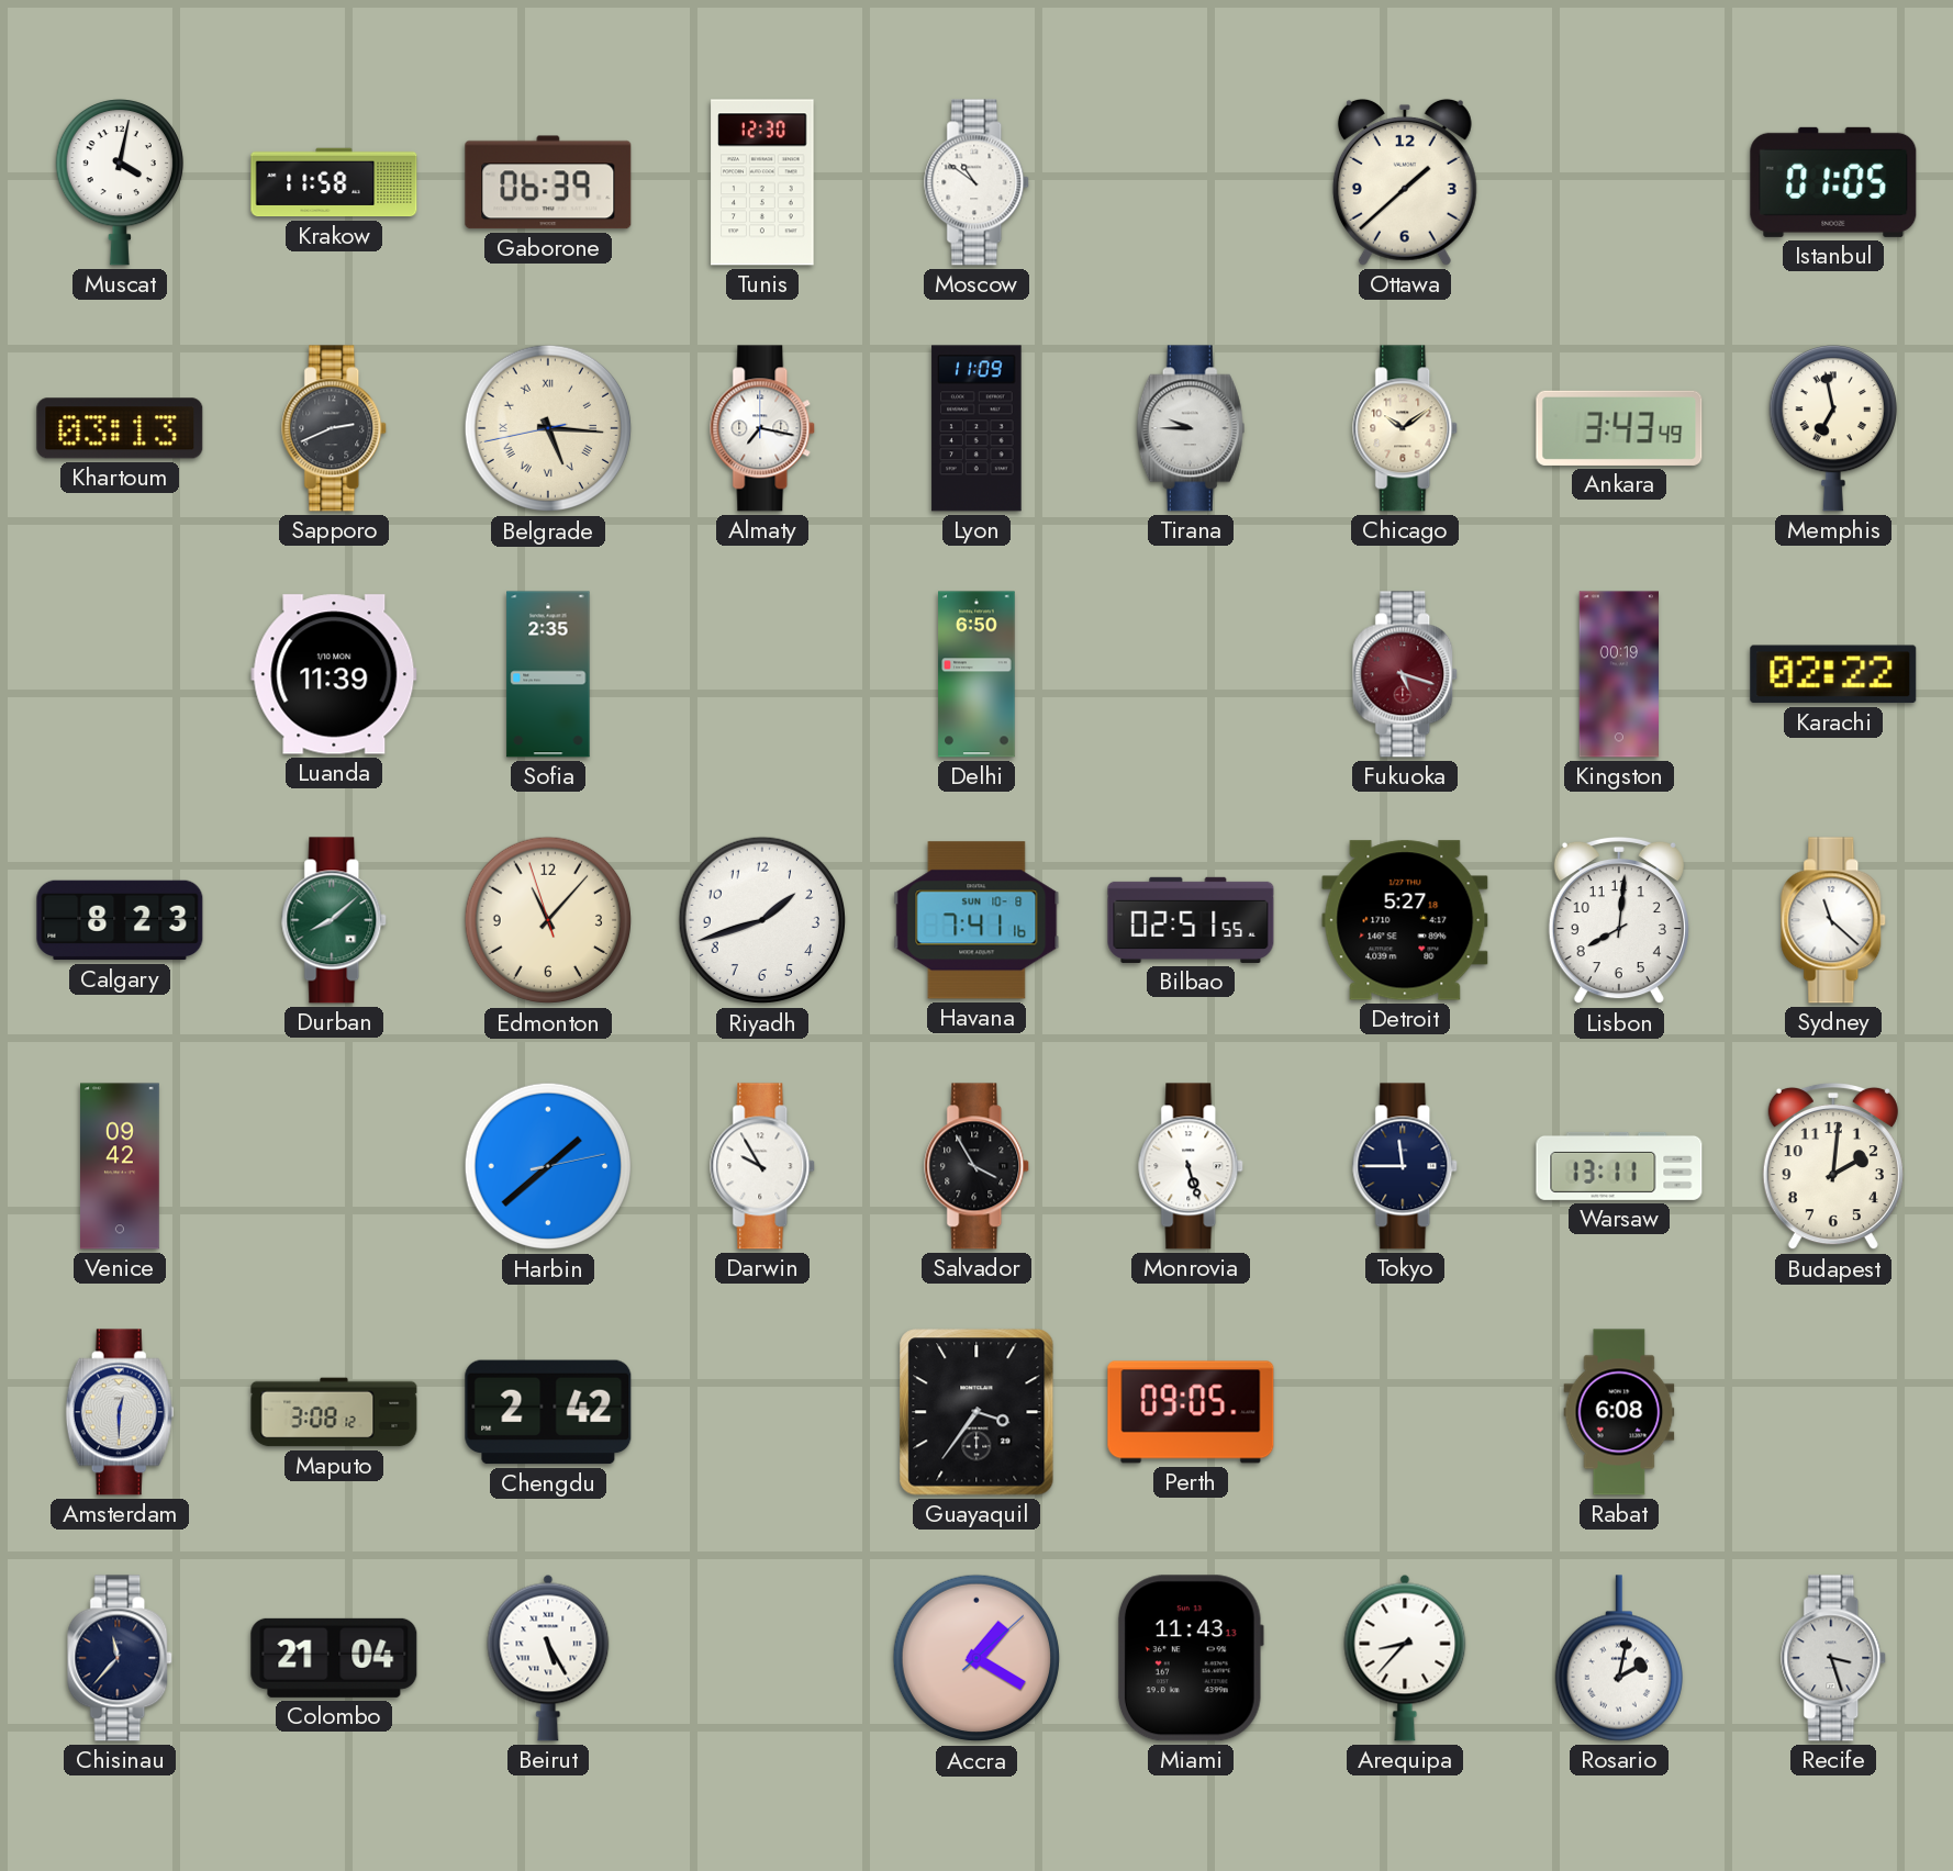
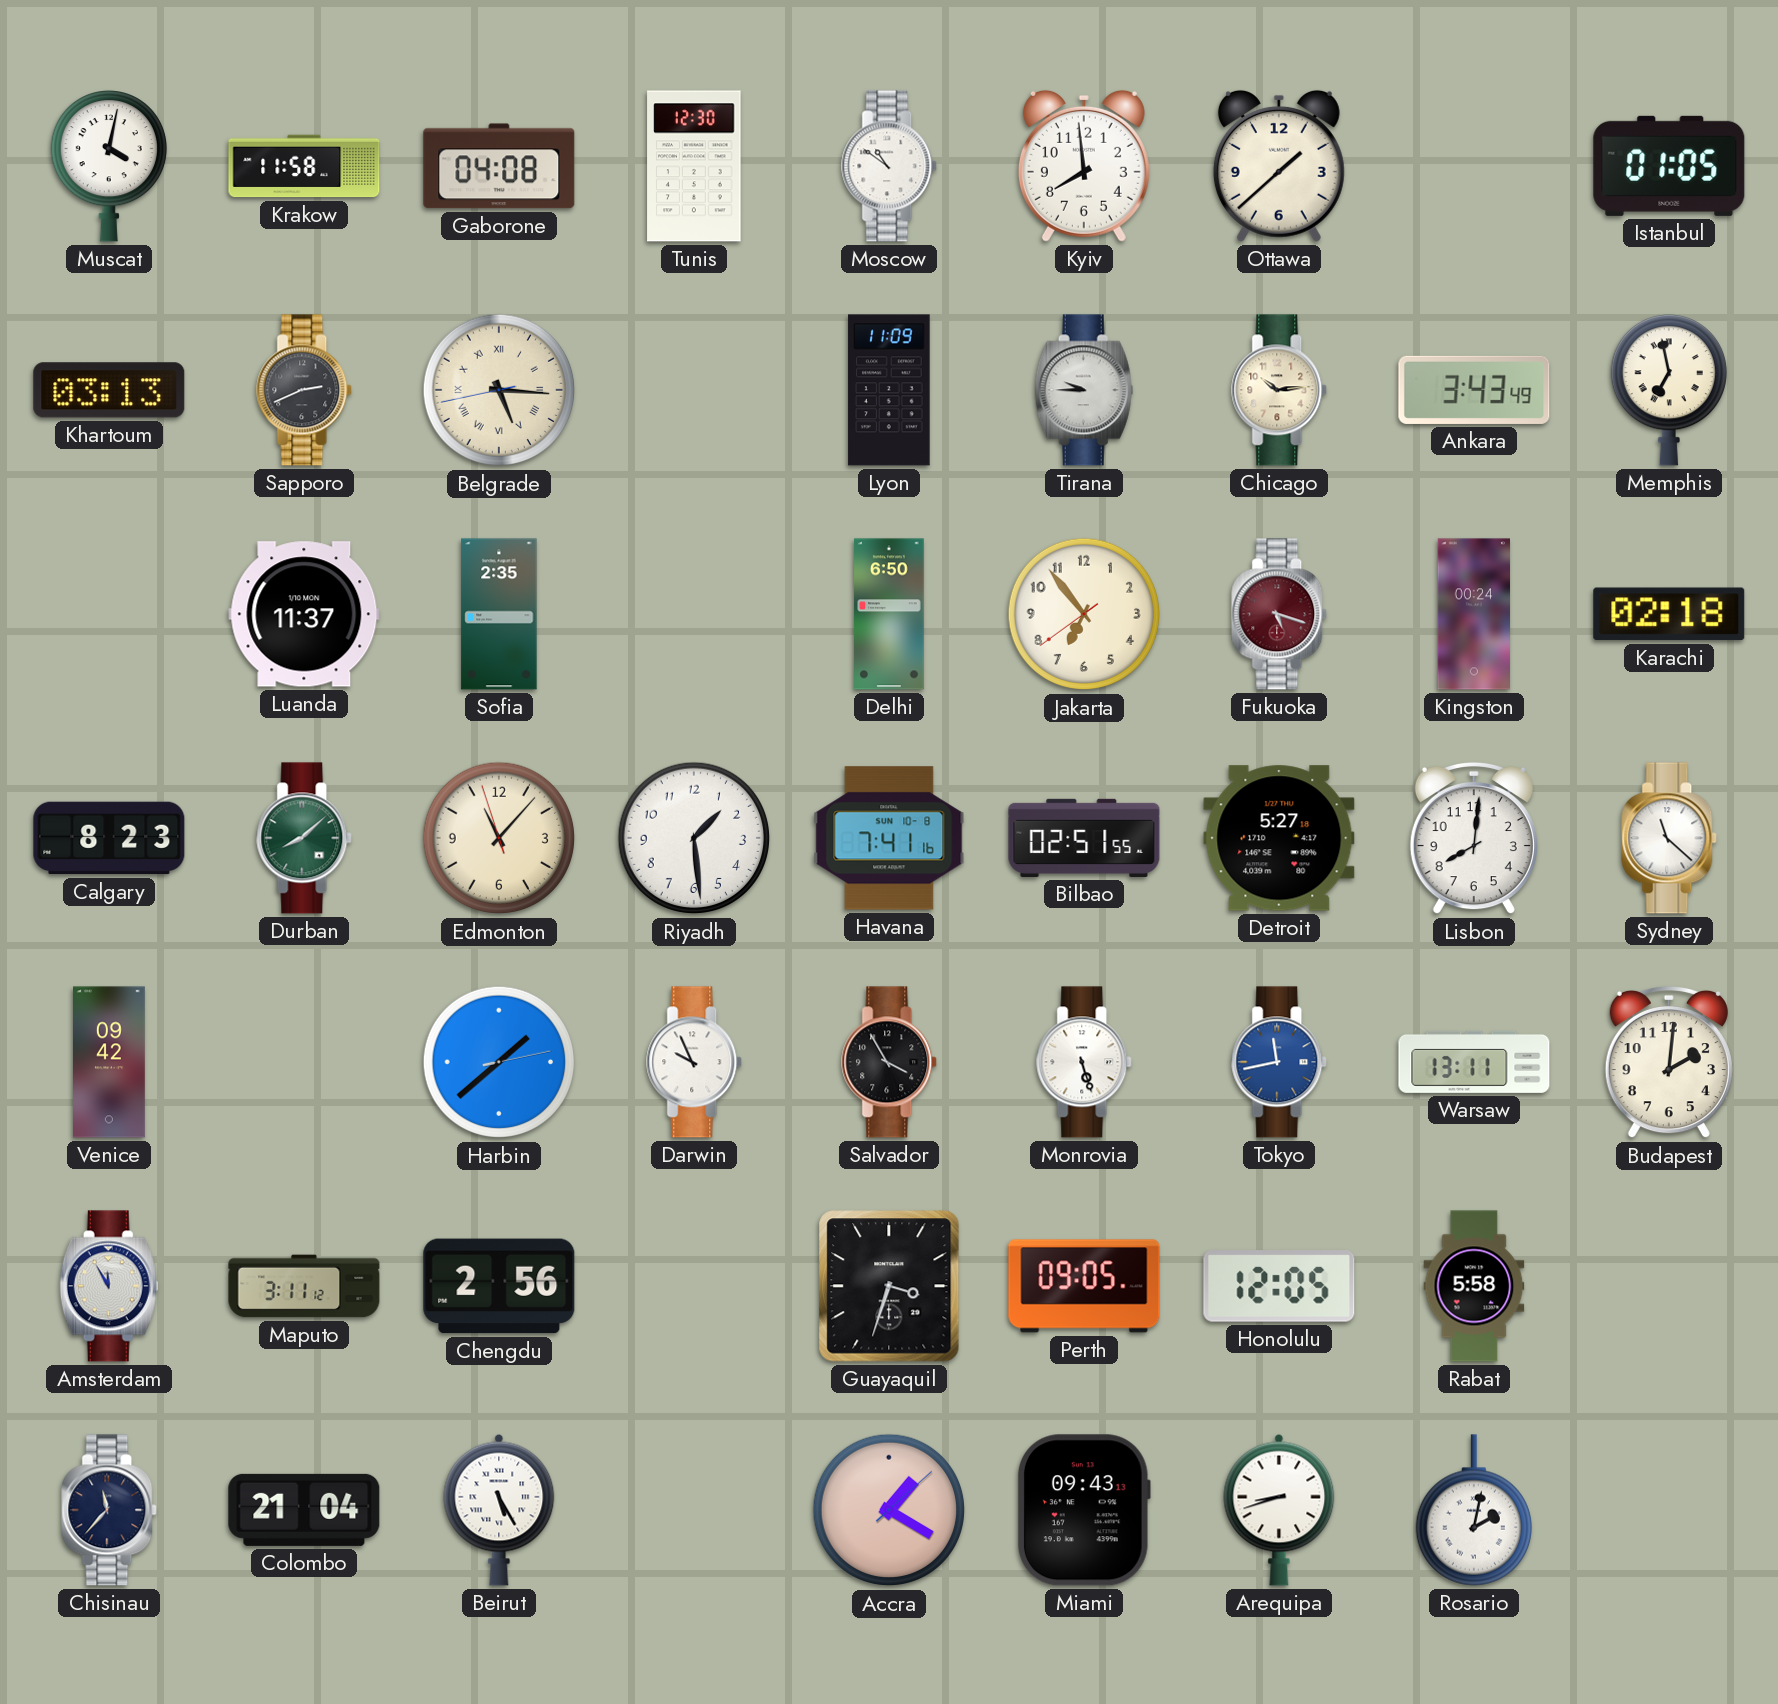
Gaborone: 06:39 -> 04:08
Kyiv: none -> 7:59
Almaty: 7:17 -> none
Chicago: 10:09 -> 10:14
Luanda: 11:39 -> 11:37
Jakarta: none -> 6:53
Kingston: 00:19 -> 00:24
Karachi: 02:22 -> 02:18
Riyadh: 1:42 -> 1:29
Darwin: 9:55 -> 9:56
Tokyo: 11:45 -> 11:43
Tokyo dial: navy -> blue
Amsterdam: 12:30 -> 11:55
Maputo: 3:08 -> 3:11
Chengdu: 2:42 -> 2:56
Guayaquil: 3:36 -> 3:33
Honolulu: none -> 12:05
Rabat: 6:08 -> 5:58
Miami: 11:43 -> 09:43
Arequipa: 8:37 -> 8:42
Recife: 3:27 -> none
